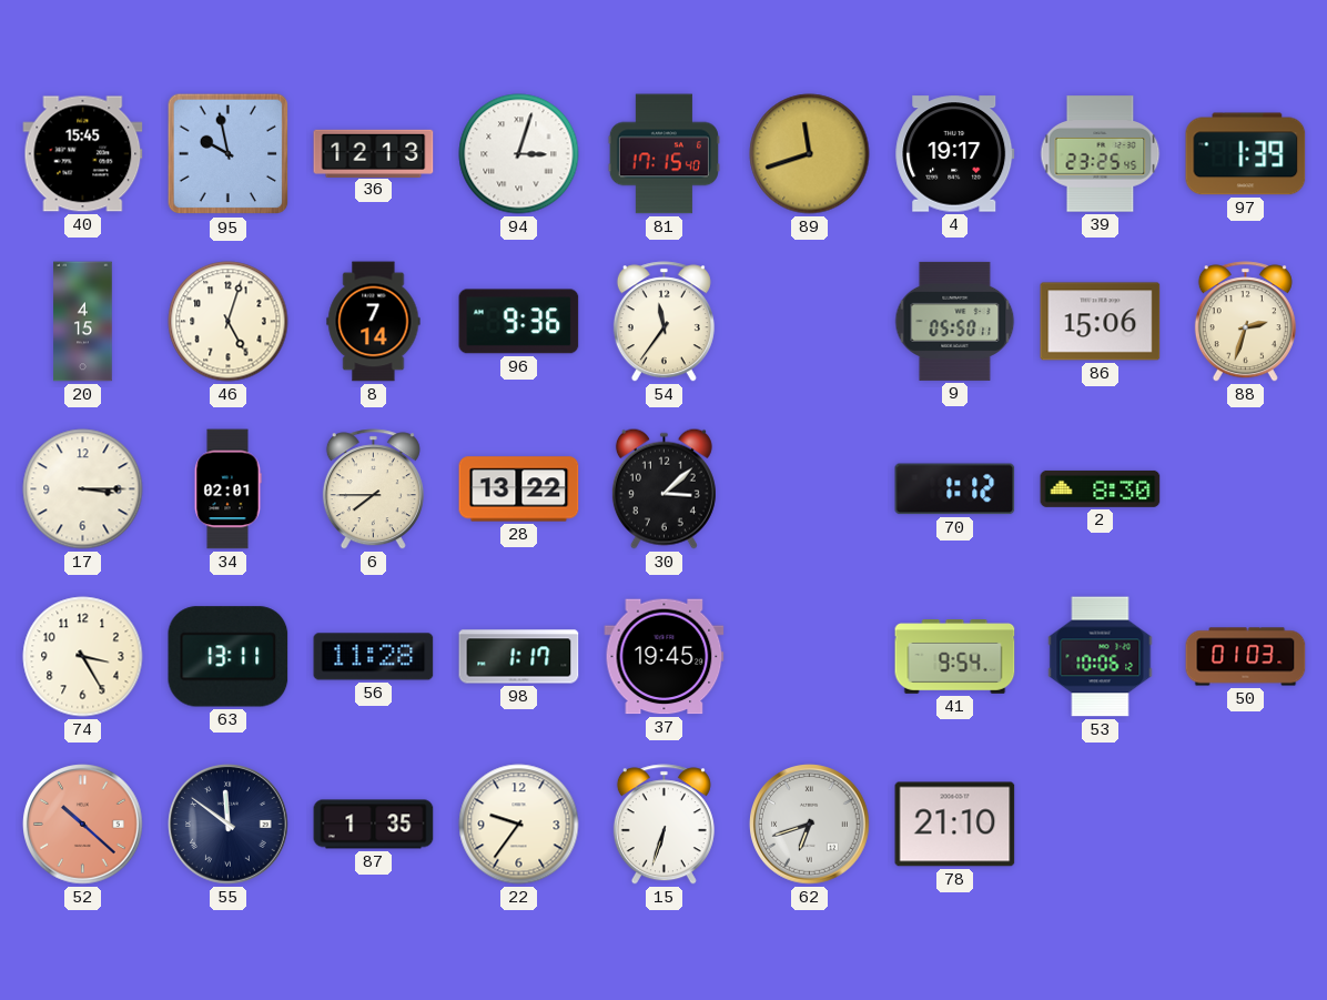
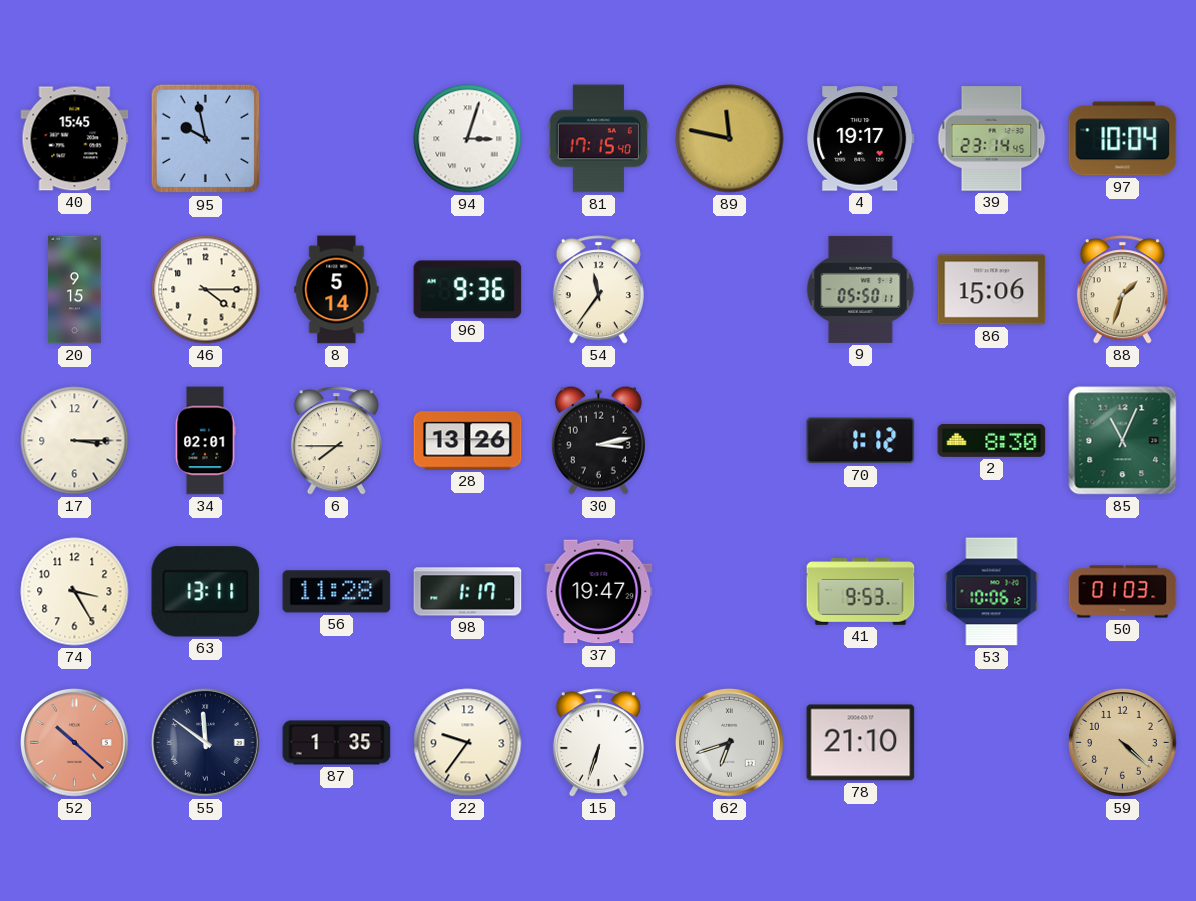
36: 12:13 -> none
89: 11:42 -> 11:47
39: 23:25 -> 23:14
97: 1:39 -> 10:04
20: 4:15 -> 9:15
46: 5:03 -> 4:15
8: 7:14 -> 5:14
88: 2:33 -> 1:33
28: 13:22 -> 13:26
30: 3:08 -> 3:13
85: none -> 11:04
37: 19:45 -> 19:47
41: 9:54 -> 9:53
59: none -> 4:22
